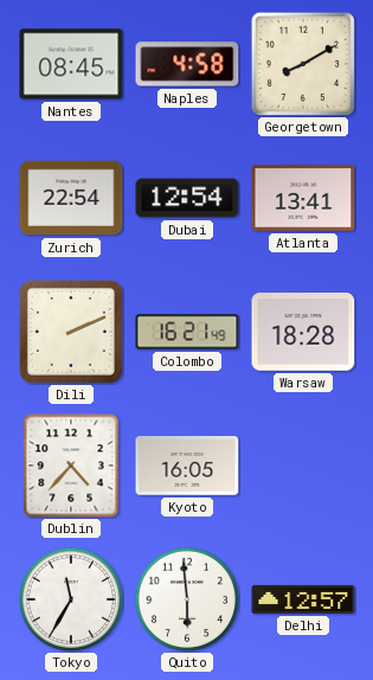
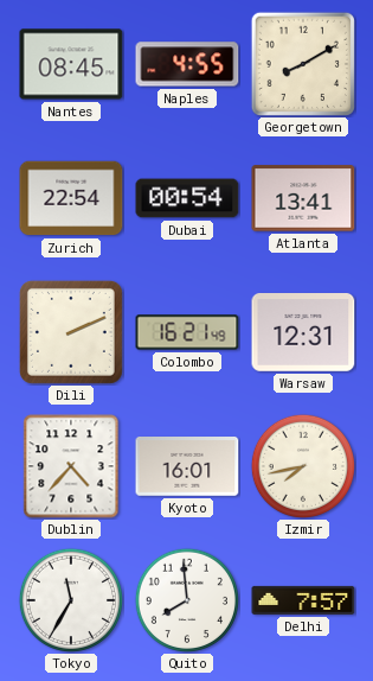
Naples: 4:58 -> 4:55
Dubai: 12:54 -> 00:54
Warsaw: 18:28 -> 12:31
Kyoto: 16:05 -> 16:01
Izmir: none -> 7:43
Quito: 5:59 -> 7:59
Delhi: 12:57 -> 7:57
